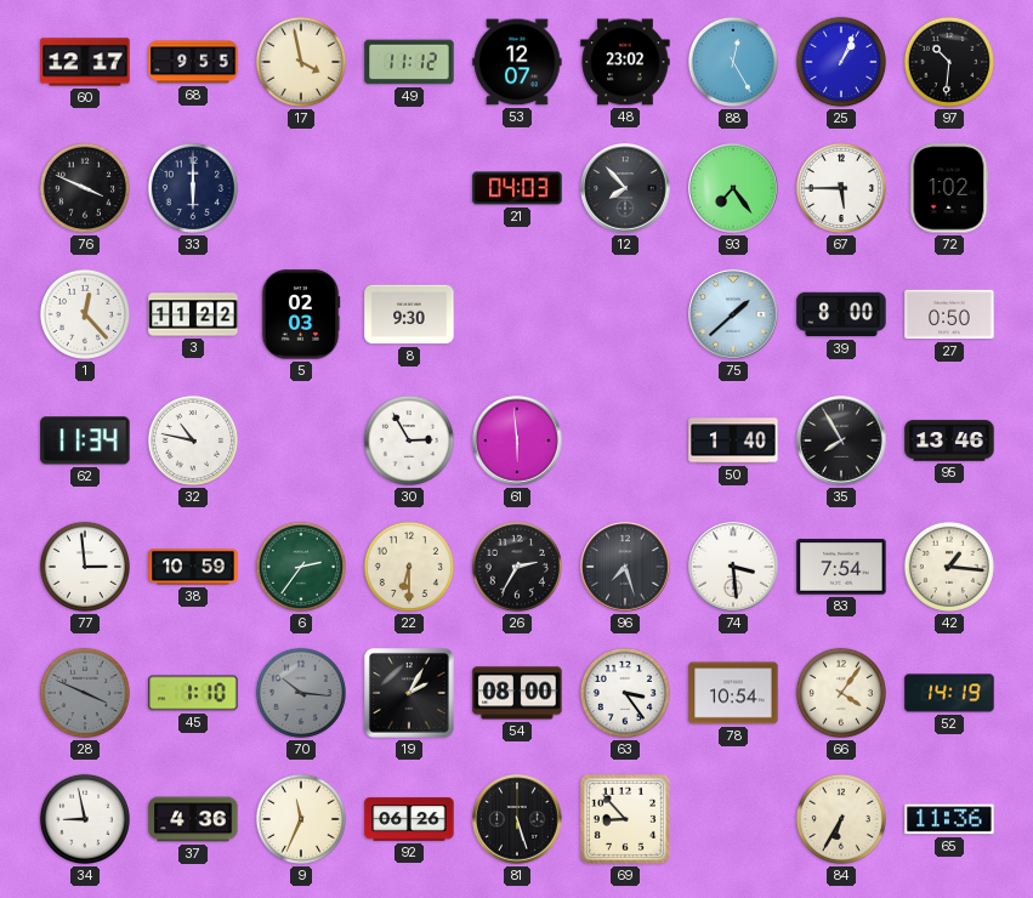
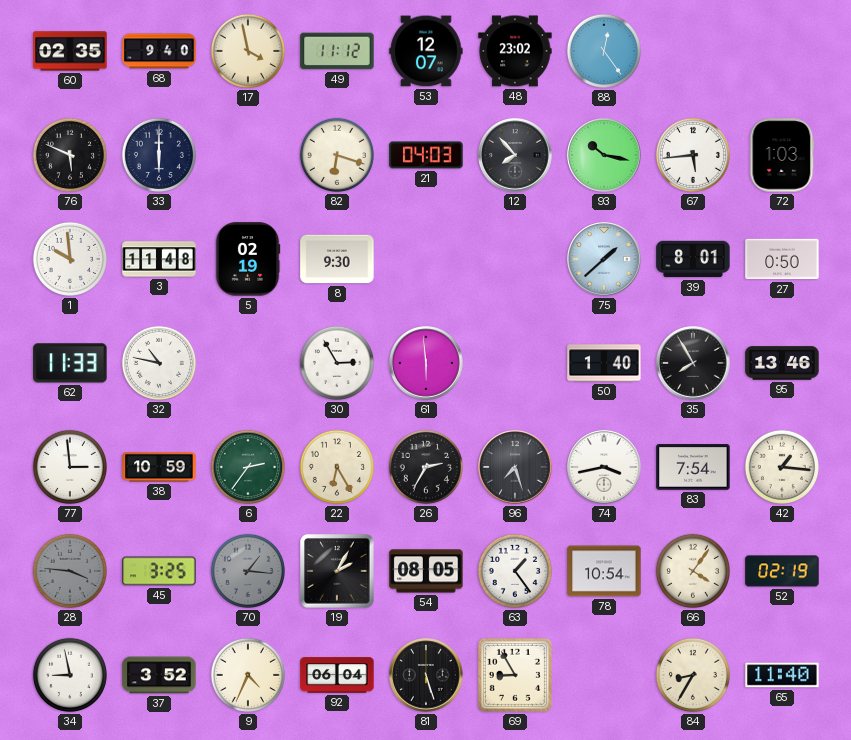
60: 12:17 -> 02:35
68: 9:55 -> 9:40
88: 12:25 -> 12:24
25: 1:04 -> none
97: 10:31 -> none
76: 3:49 -> 5:49
82: none -> 6:18
93: 7:24 -> 10:17
67: 5:45 -> 5:44
72: 1:02 -> 1:03
1: 12:23 -> 9:59
3: 11:22 -> 11:48
5: 02:03 -> 02:19
39: 8:00 -> 8:01
62: 11:34 -> 11:33
22: 6:30 -> 6:25
74: 3:29 -> 3:43
28: 3:49 -> 3:46
45: 1:10 -> 3:25
70: 10:16 -> 1:16
54: 08:00 -> 08:05
63: 3:24 -> 1:24
52: 14:19 -> 02:19
37: 4:36 -> 3:52
9: 11:34 -> 4:34
92: 06:26 -> 06:04
69: 8:53 -> 8:55
84: 6:35 -> 8:35
65: 11:36 -> 11:40
